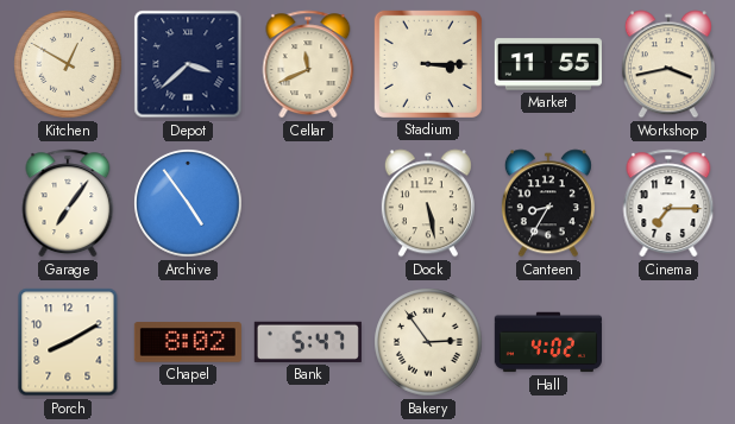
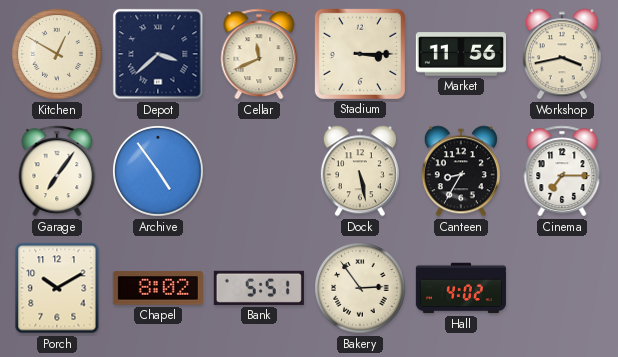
Market: 11:55 -> 11:56
Porch: 8:10 -> 10:10
Bank: 5:47 -> 5:51
